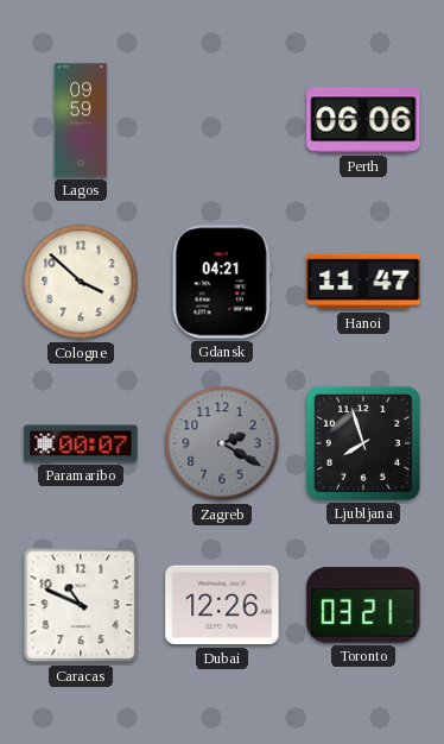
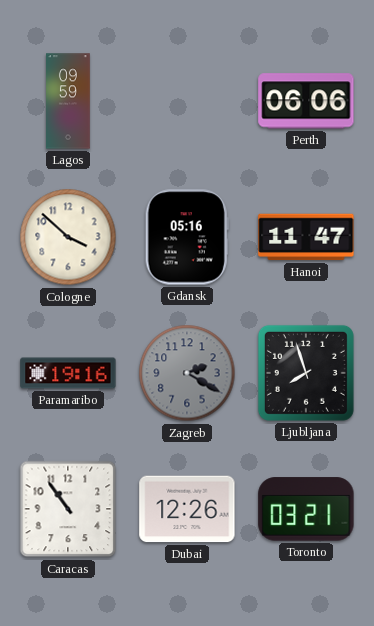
Gdansk: 04:21 -> 05:16
Paramaribo: 00:07 -> 19:16
Caracas: 10:49 -> 10:54
